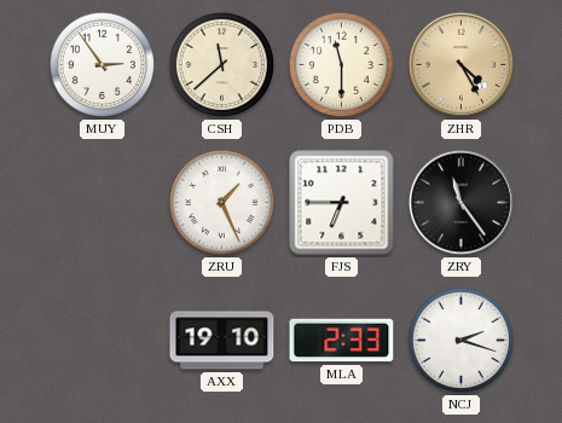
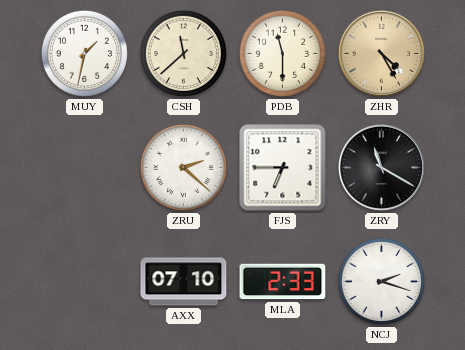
MUY: 2:54 -> 1:32
ZRU: 1:26 -> 2:22
ZRY: 11:24 -> 11:20
AXX: 19:10 -> 07:10
